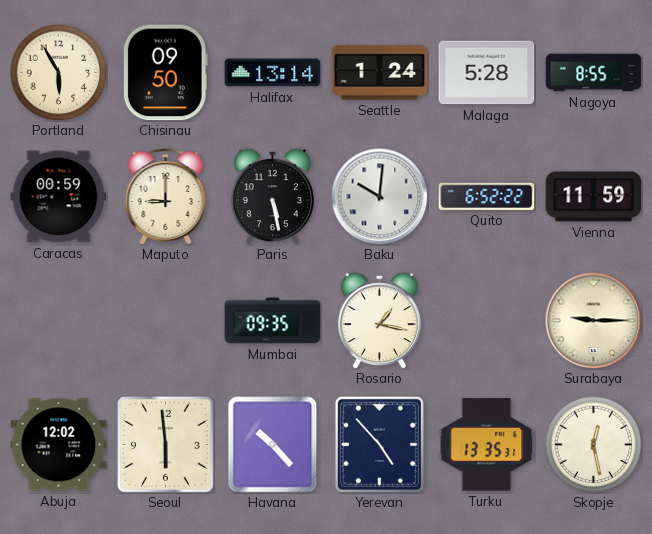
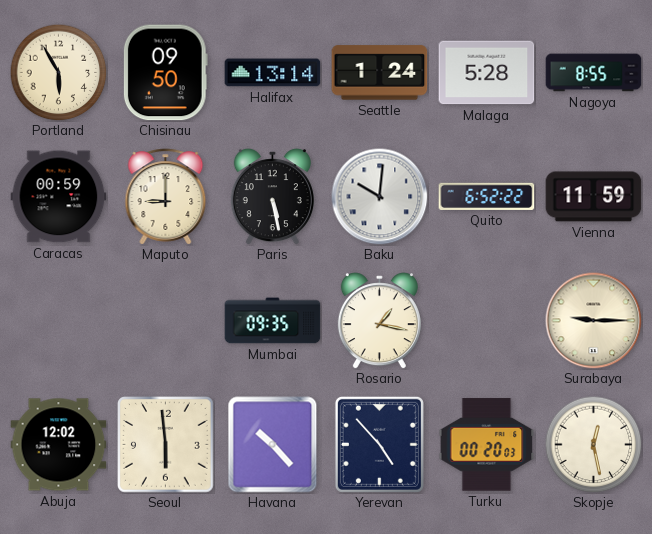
Turku: 13:35 -> 00:20
